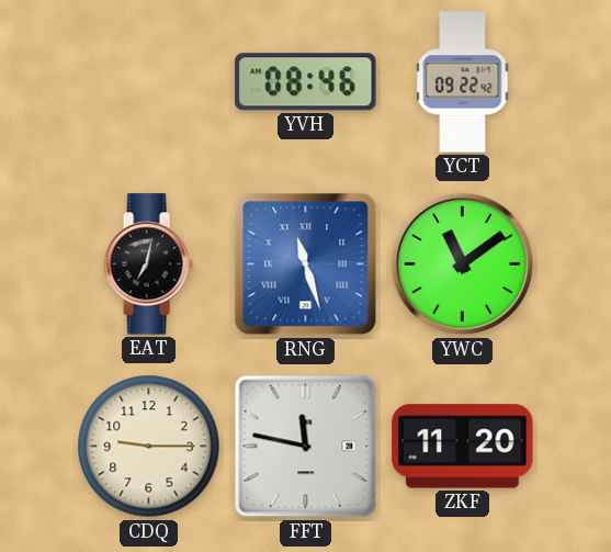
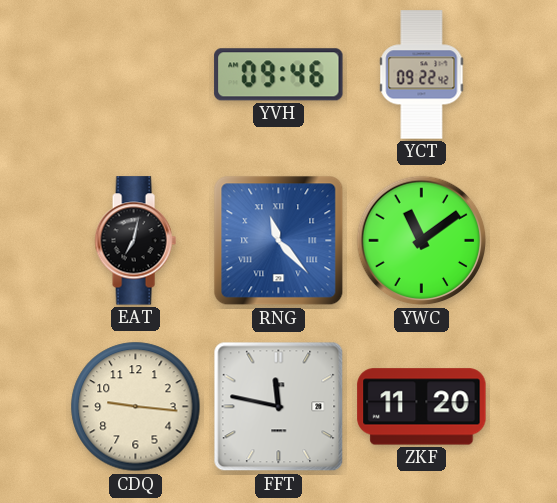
YVH: 08:46 -> 09:46
RNG: 11:27 -> 11:23
CDQ: 9:15 -> 9:16
